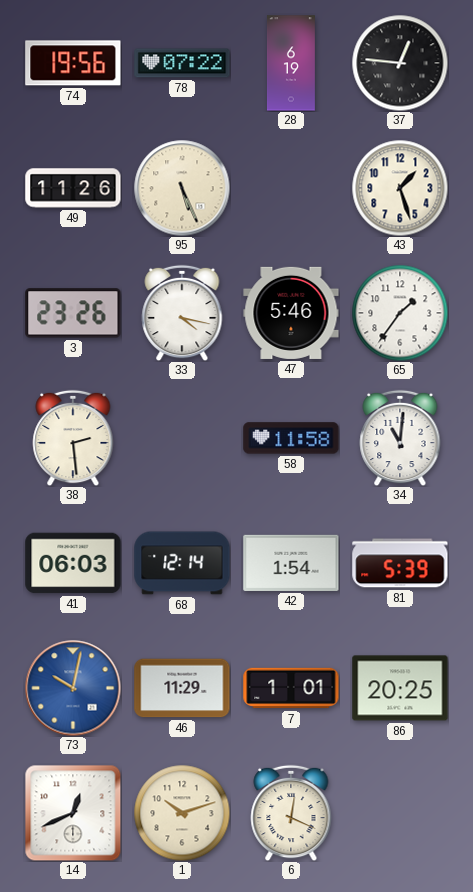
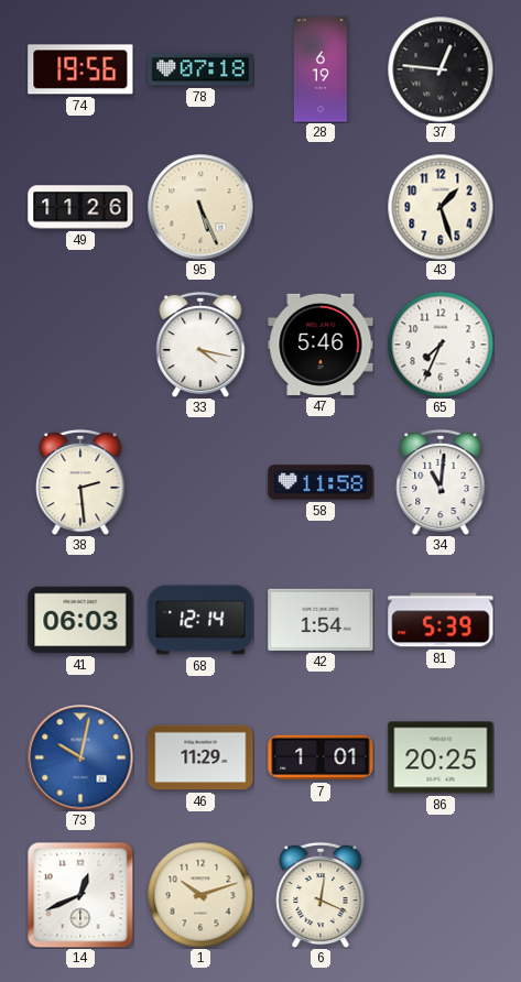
78: 07:22 -> 07:18
3: 23:26 -> none
65: 1:36 -> 7:34
